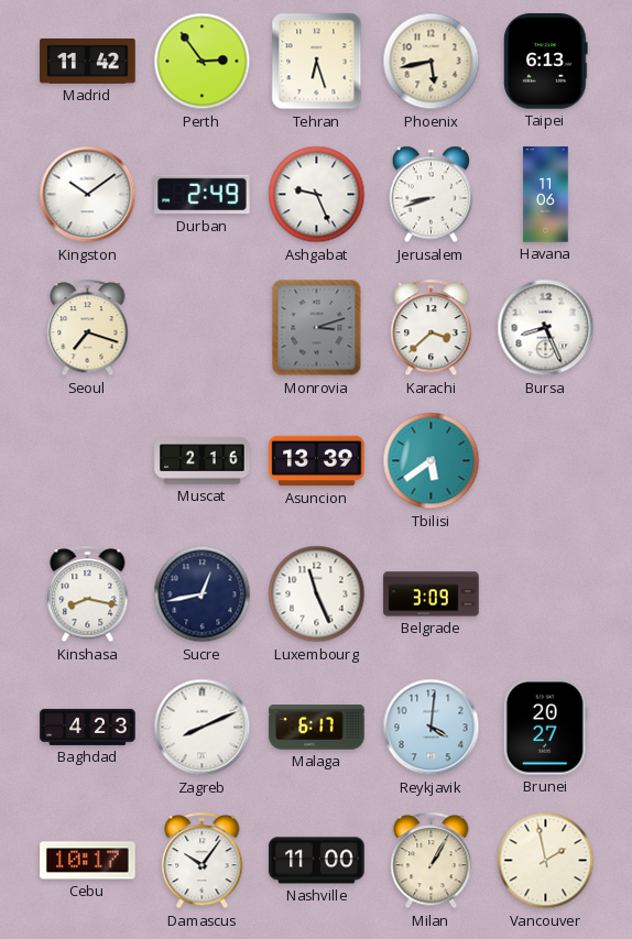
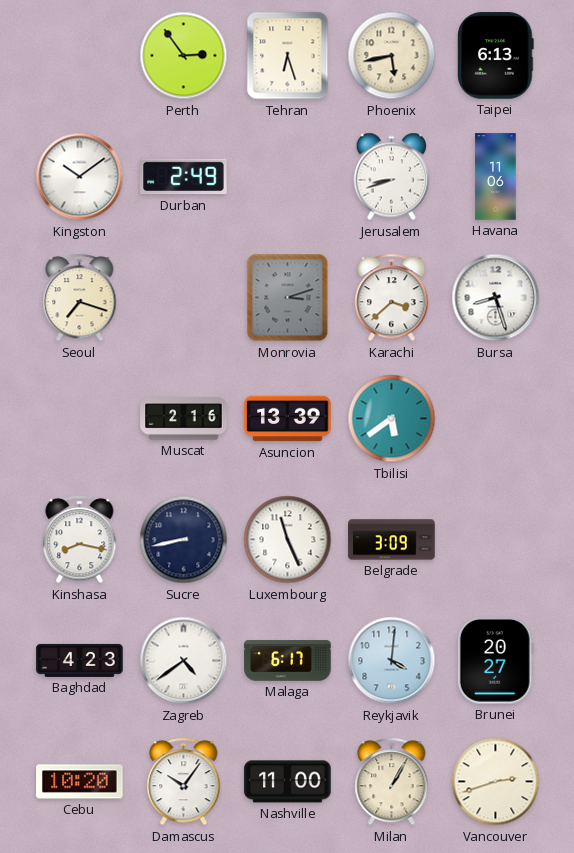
Madrid: 11:42 -> none
Ashgabat: 9:26 -> none
Bursa: 8:26 -> 8:27
Sucre: 12:43 -> 8:43
Zagreb: 8:11 -> 4:39
Cebu: 10:17 -> 10:20
Vancouver: 1:58 -> 2:42
